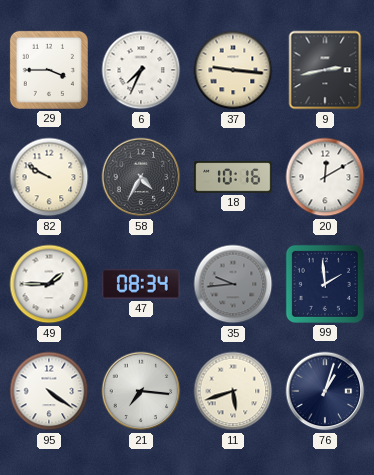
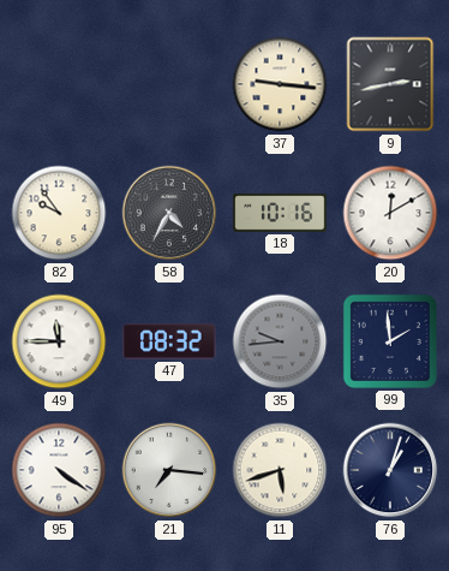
29: 3:45 -> none
6: 7:34 -> none
82: 9:50 -> 9:54
49: 1:45 -> 11:45
47: 08:34 -> 08:32
